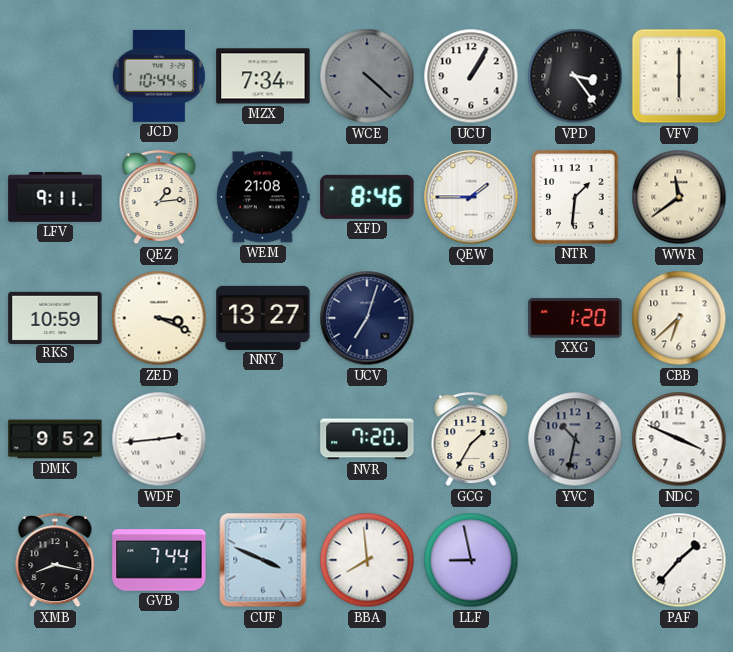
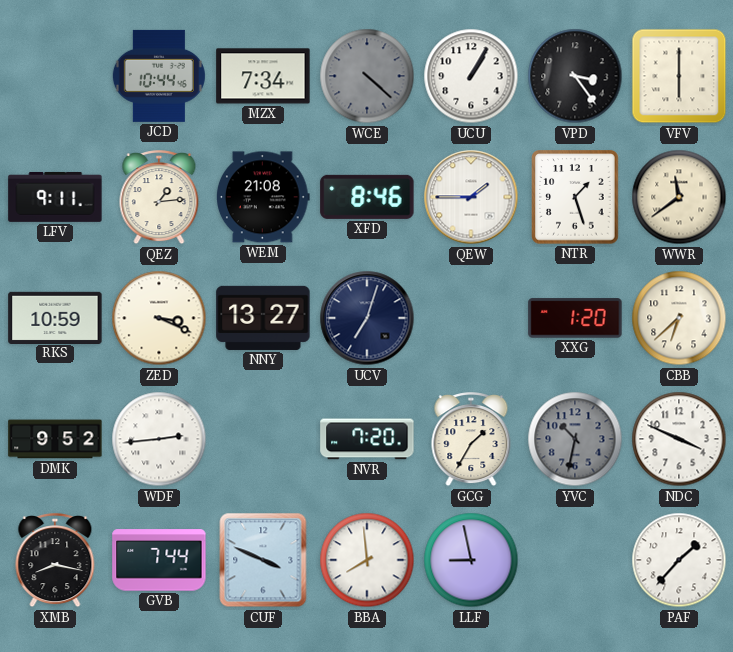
NTR: 1:31 -> 1:27
